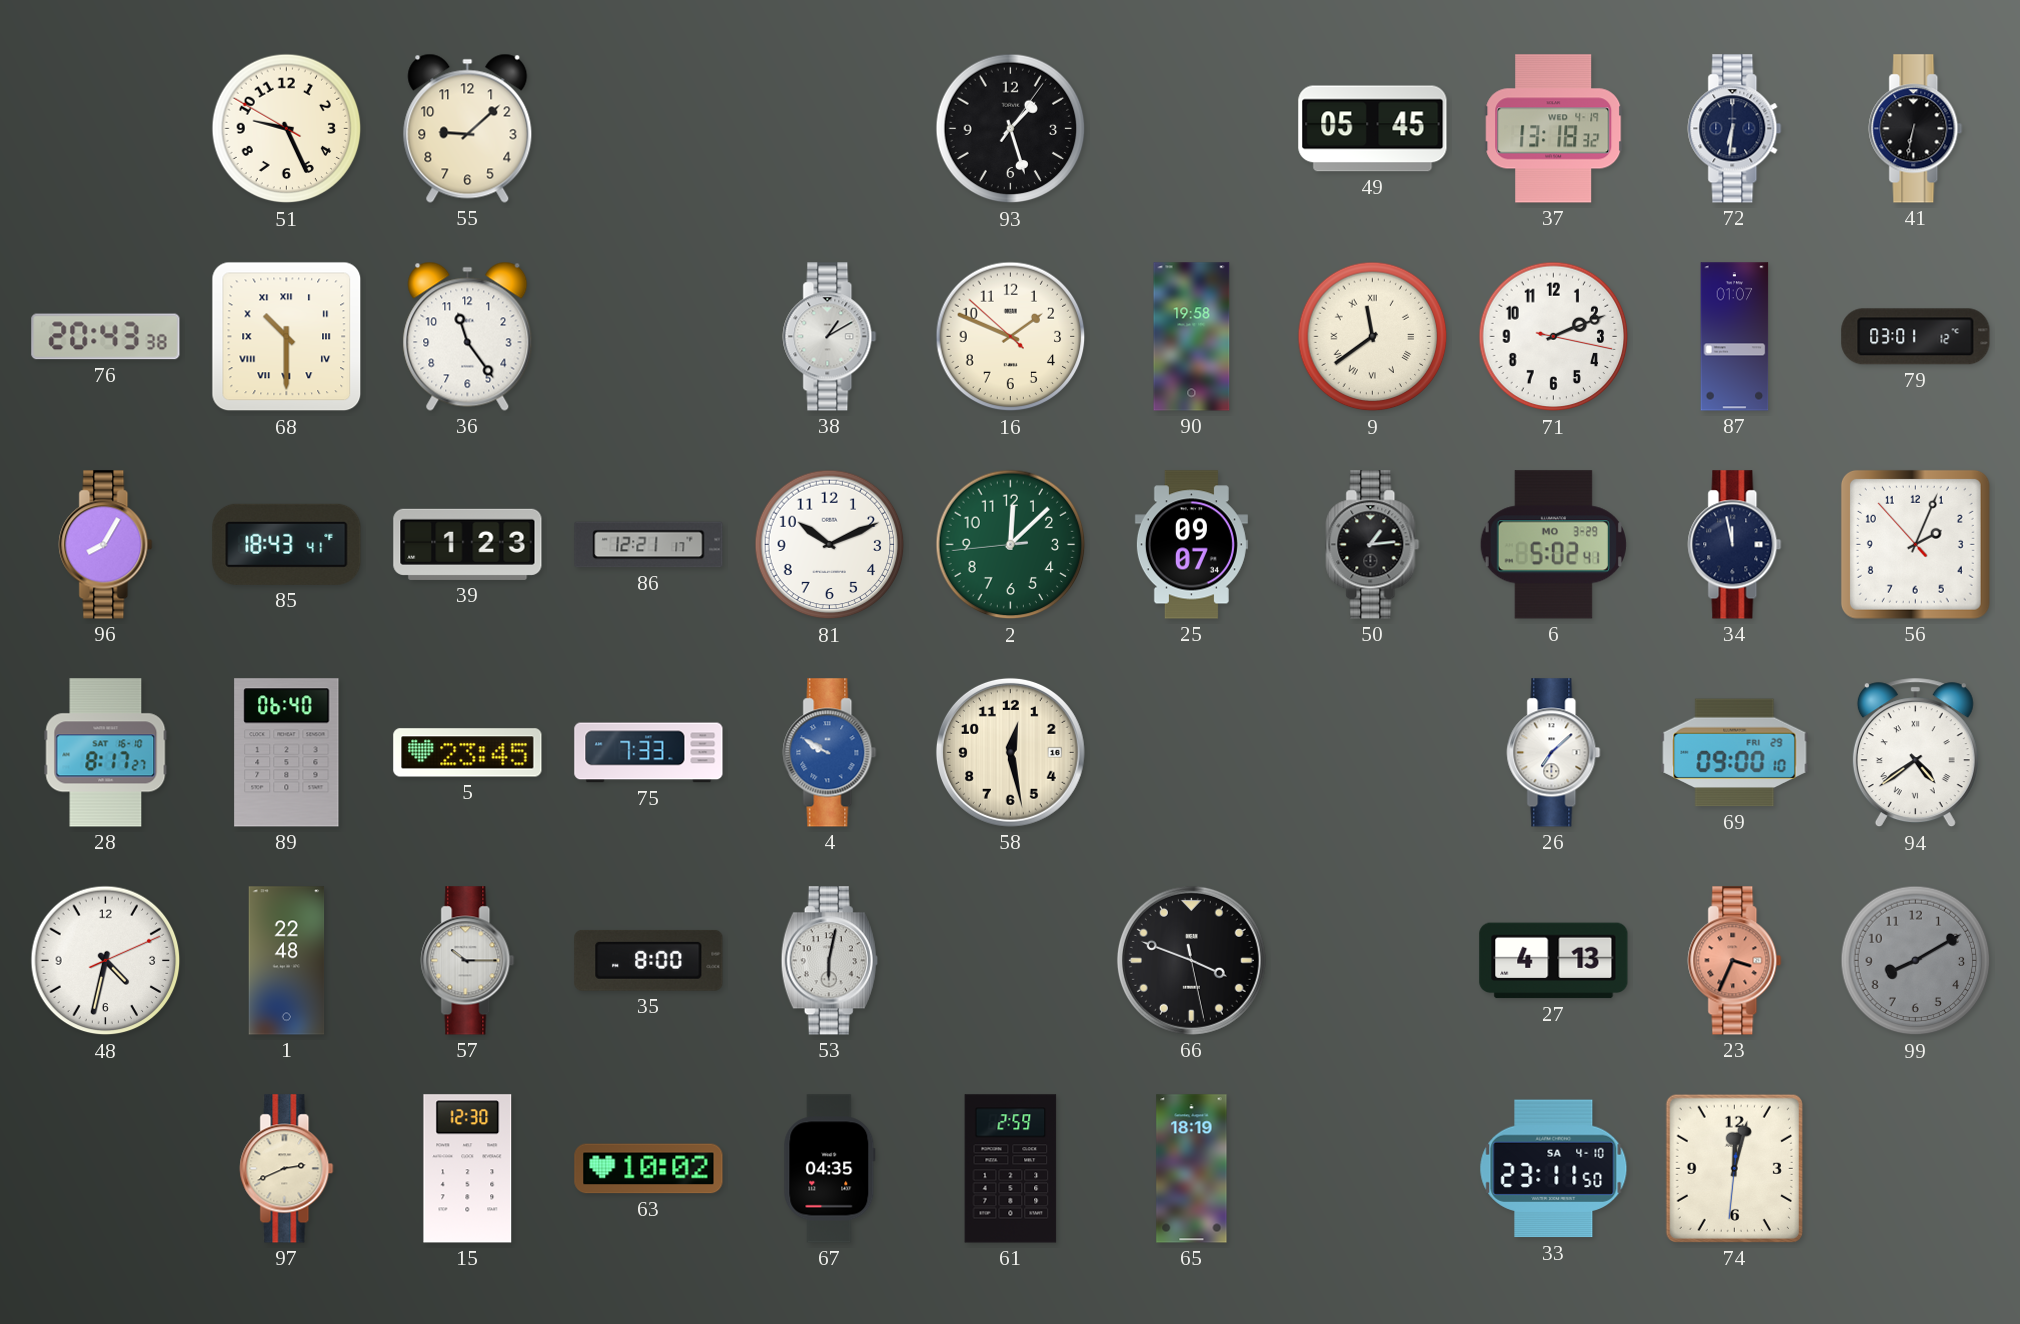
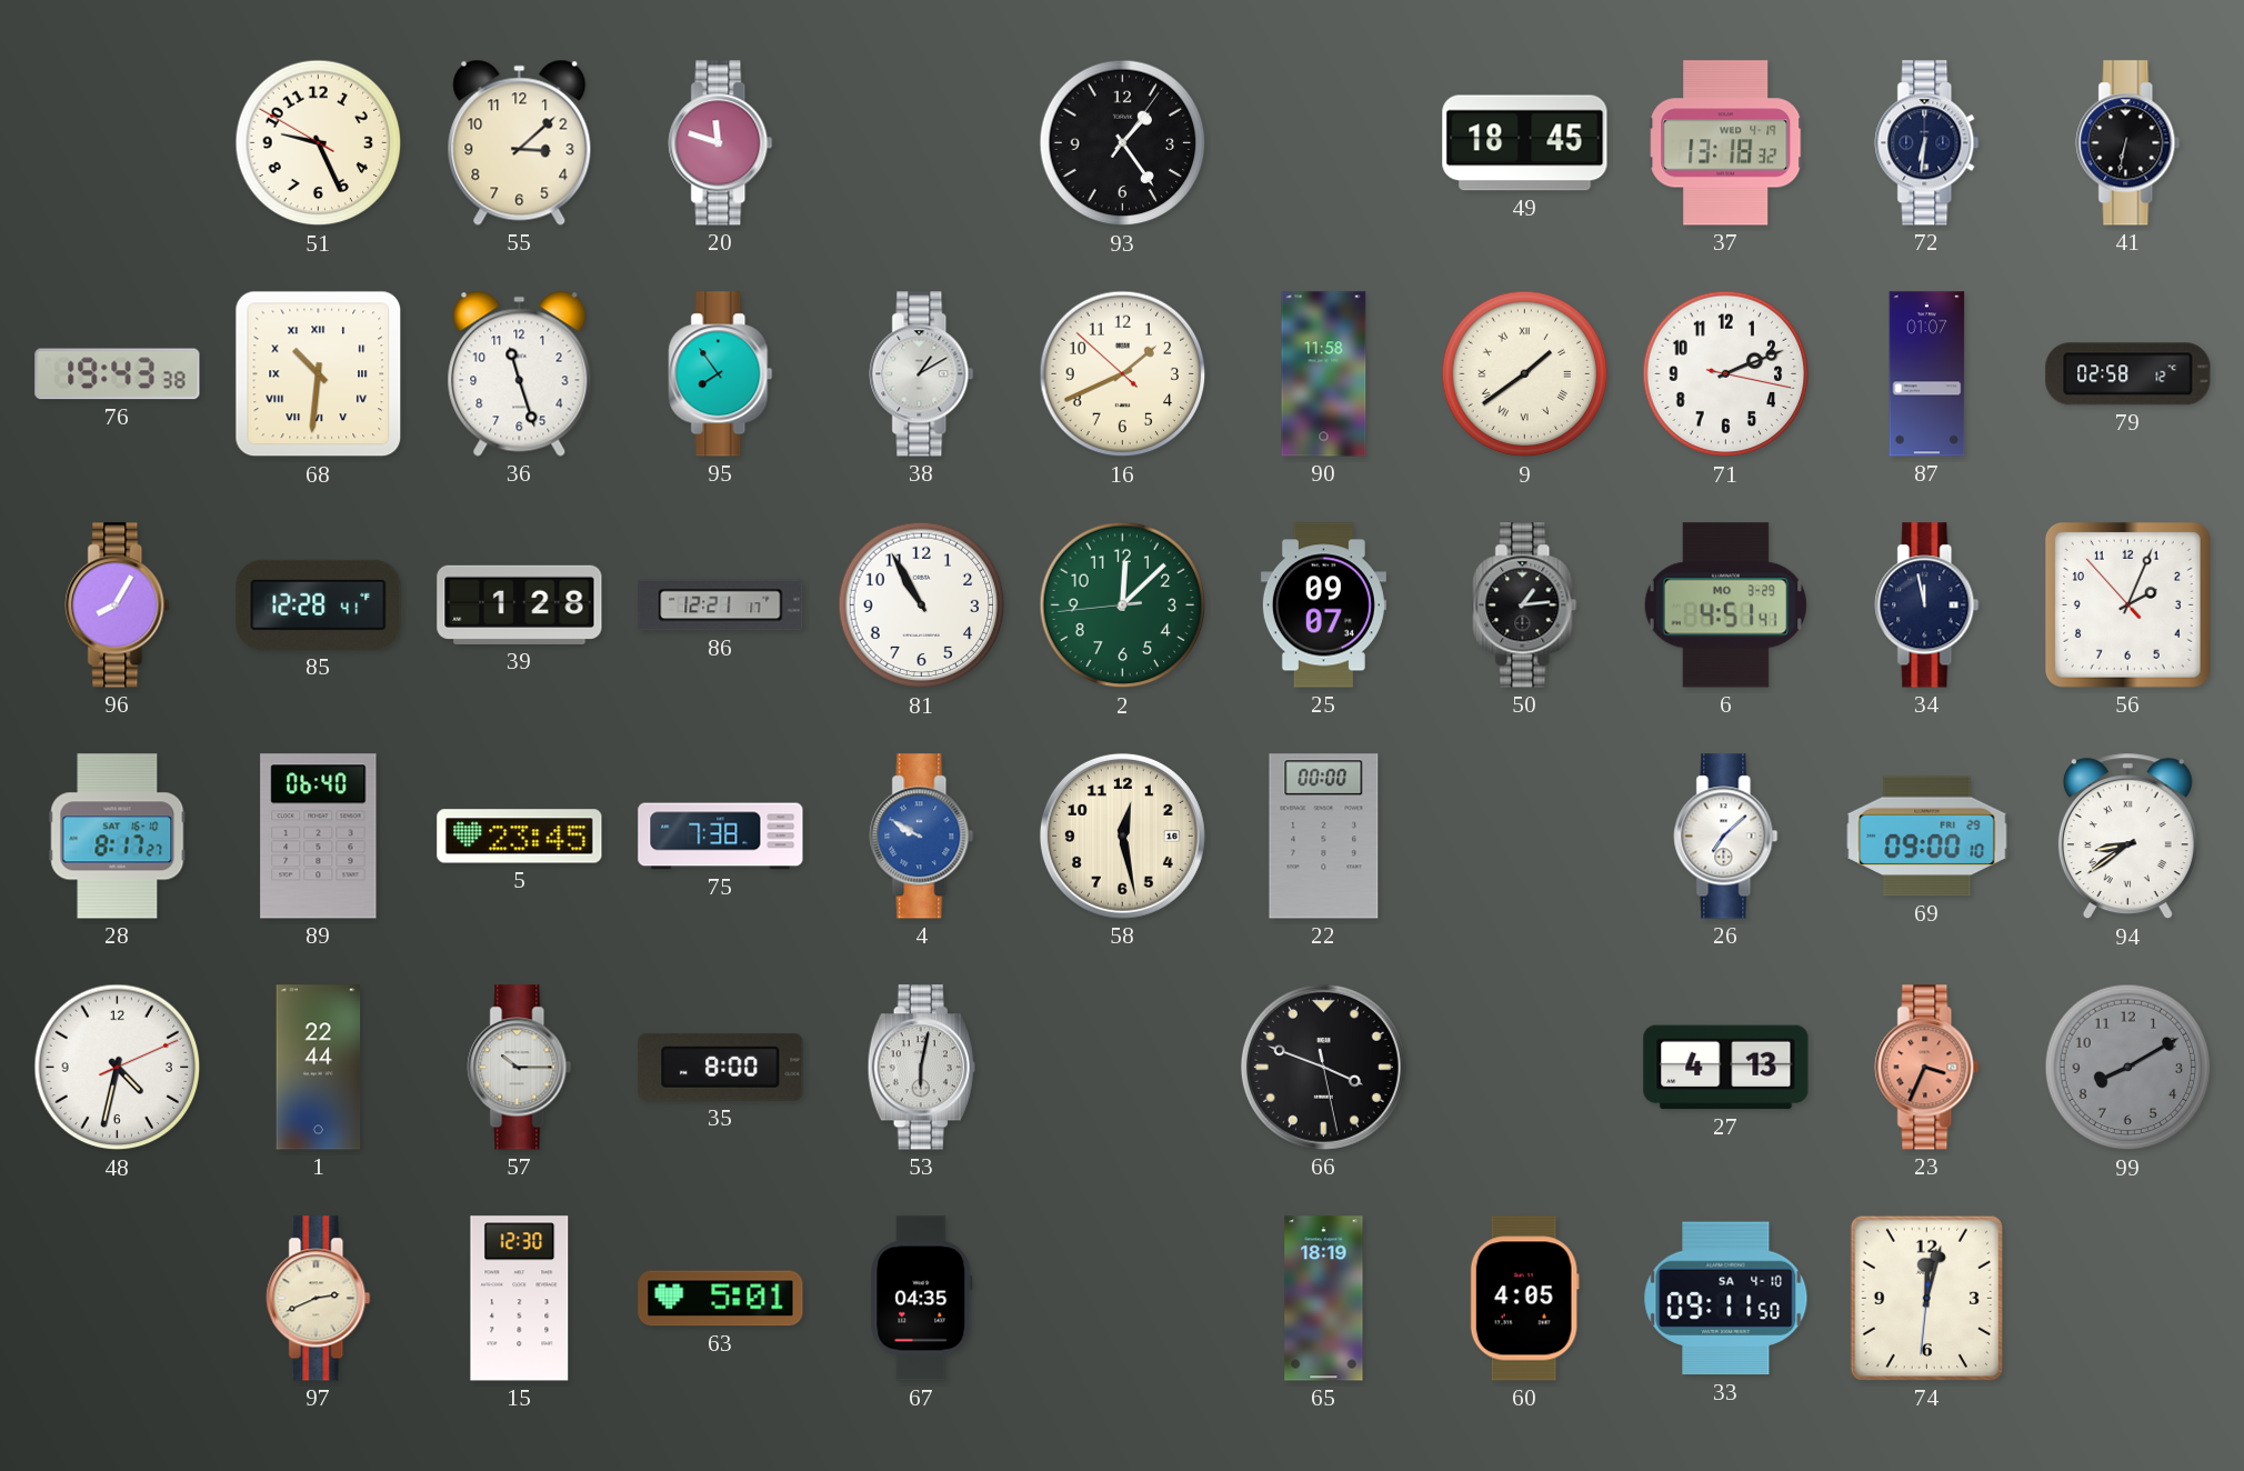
55: 9:08 -> 3:08
20: none -> 11:48
93: 1:27 -> 1:24
49: 05:45 -> 18:45
76: 20:43 -> 19:43
68: 10:30 -> 10:31
36: 11:24 -> 11:27
95: none -> 7:54
16: 1:48 -> 1:40
90: 19:58 -> 11:58
9: 11:39 -> 1:39
79: 03:01 -> 02:58
85: 18:43 -> 12:28
39: 1:23 -> 1:28
81: 10:11 -> 10:55
6: 5:02 -> 4:51
75: 7:33 -> 7:38
22: none -> 00:00
94: 4:39 -> 8:39
1: 22:48 -> 22:44
63: 10:02 -> 5:01
61: 2:59 -> none
60: none -> 4:05
33: 23:11 -> 09:11
